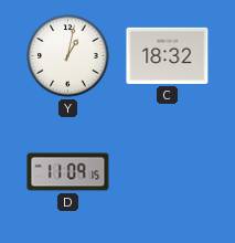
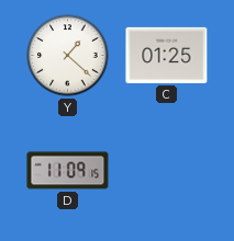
Y: 1:02 -> 1:22
C: 18:32 -> 01:25
